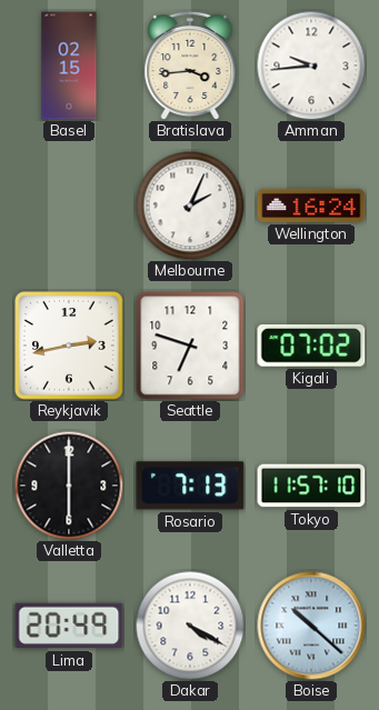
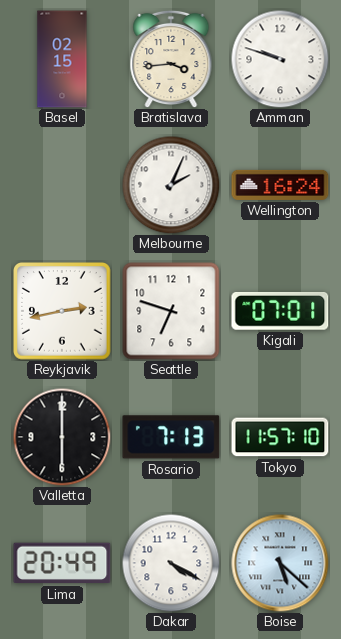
Amman: 9:44 -> 9:48
Kigali: 07:02 -> 07:01
Boise: 10:22 -> 5:22
